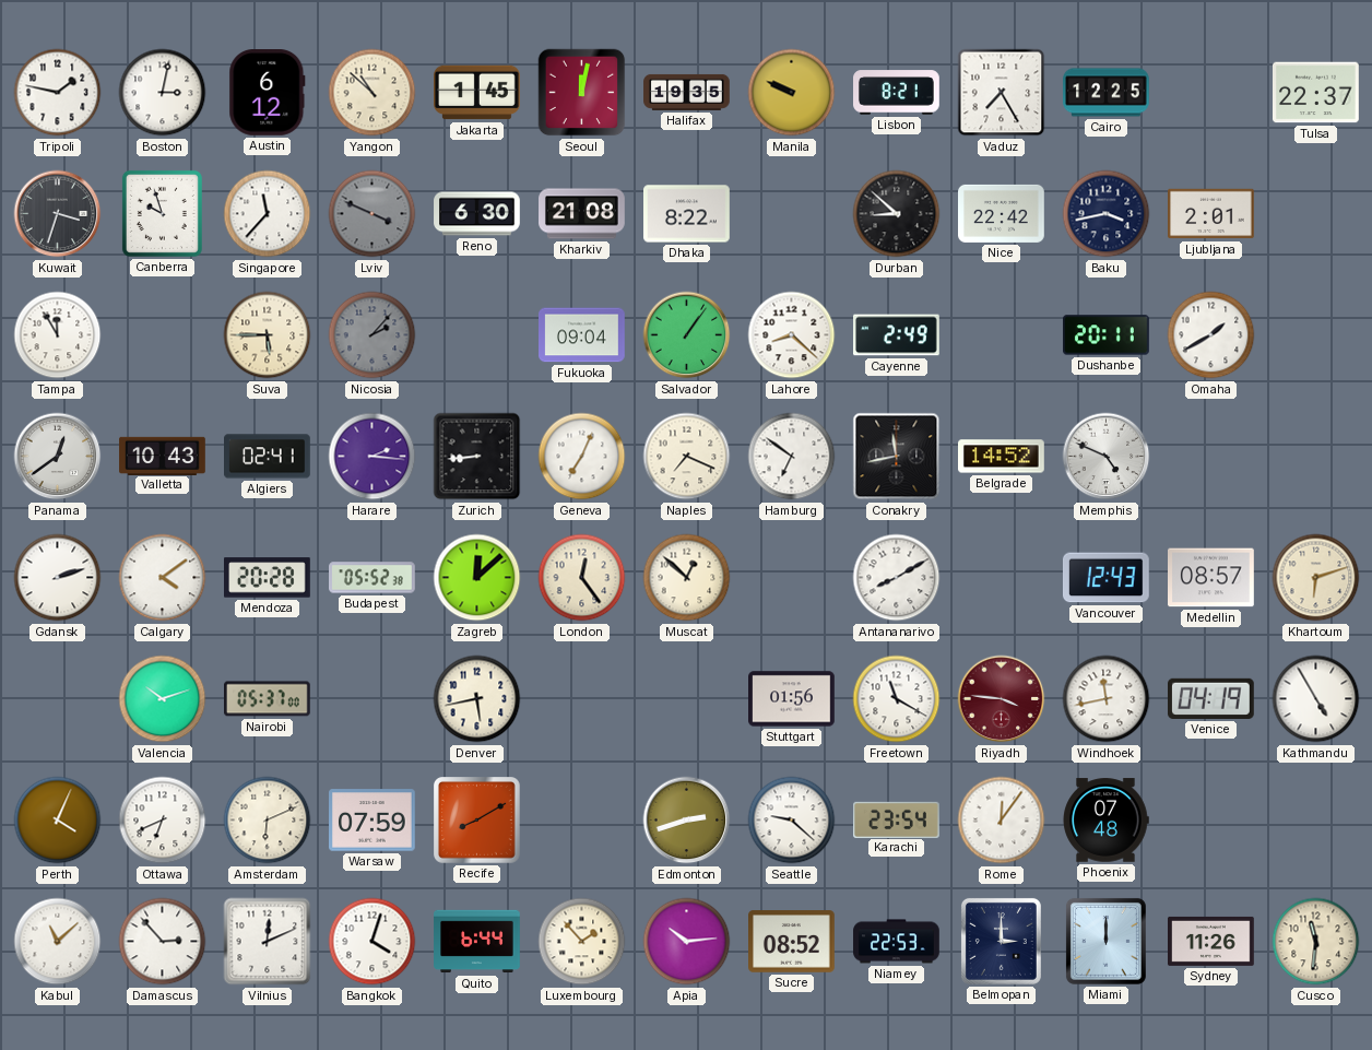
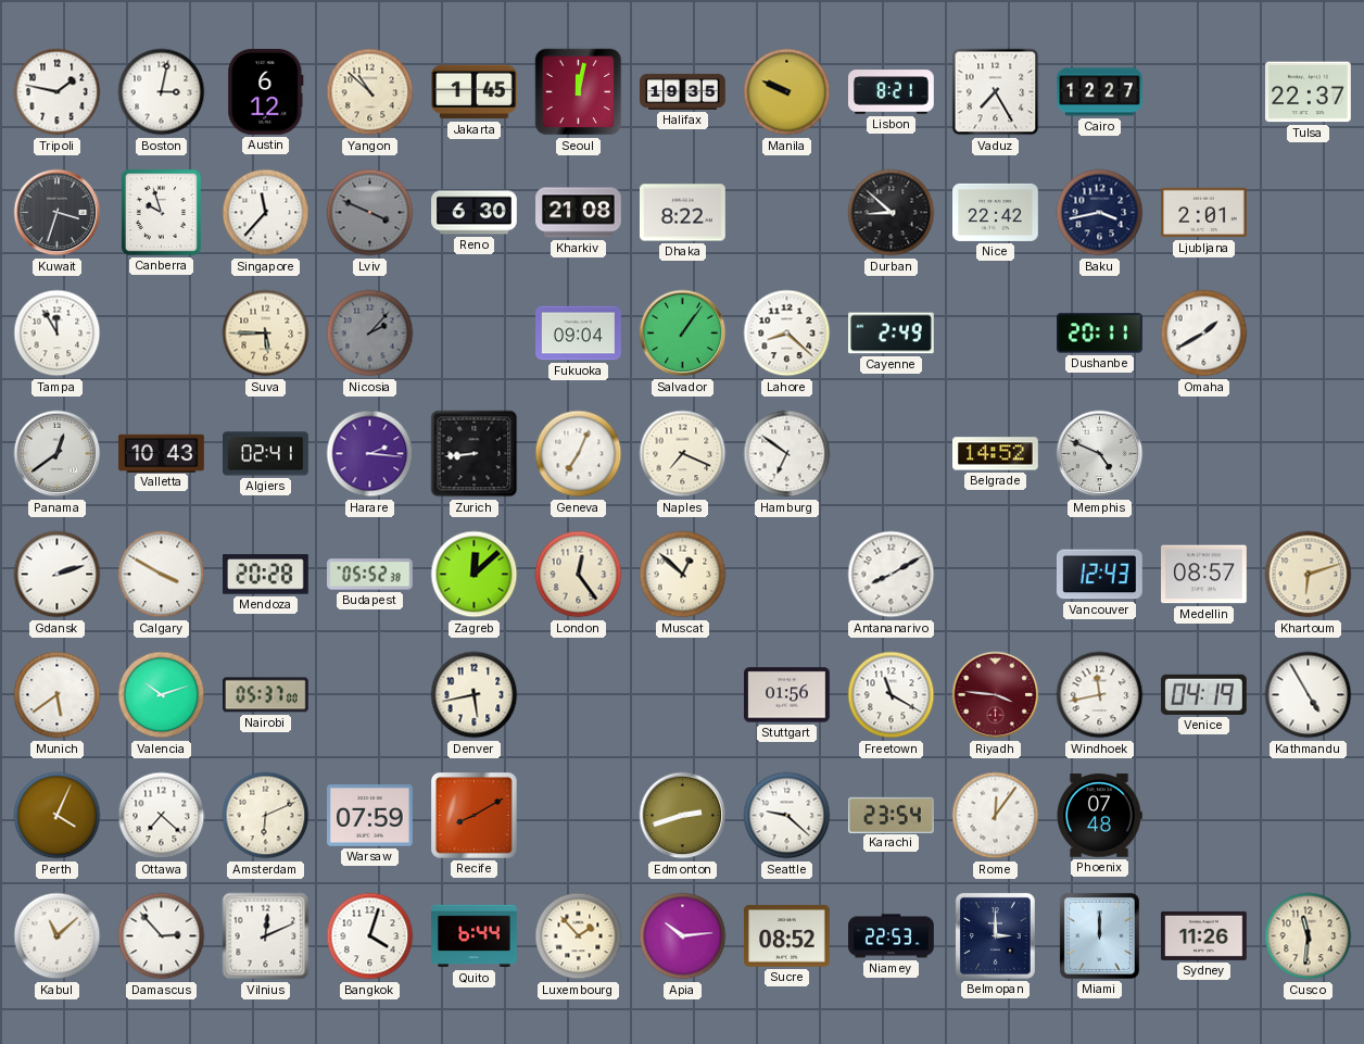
Cairo: 12:25 -> 12:27
Conakry: 11:43 -> none
Calgary: 4:09 -> 3:50
Munich: none -> 5:39
Ottawa: 6:41 -> 7:22
